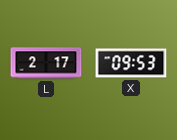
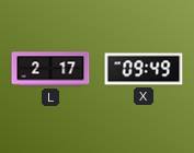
X: 09:53 -> 09:49
